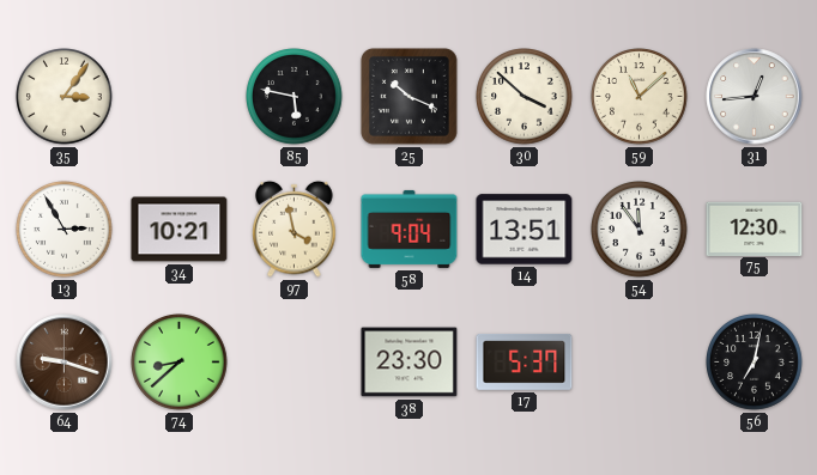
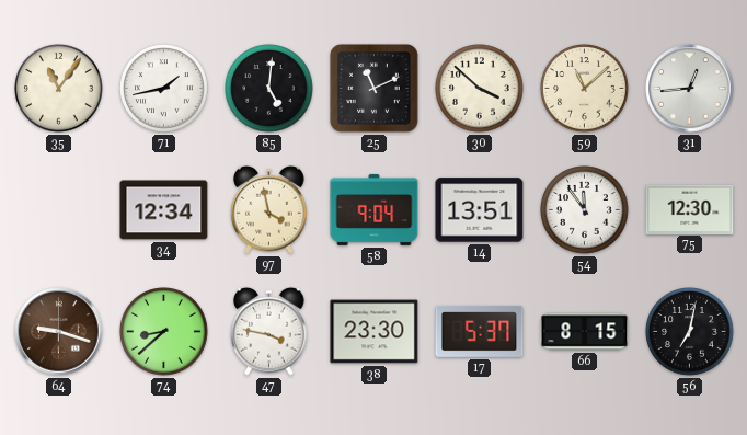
35: 3:06 -> 11:06
71: none -> 1:43
85: 5:47 -> 5:01
25: 10:19 -> 11:11
13: 2:55 -> none
34: 10:21 -> 12:34
47: none -> 3:47
66: none -> 8:15
